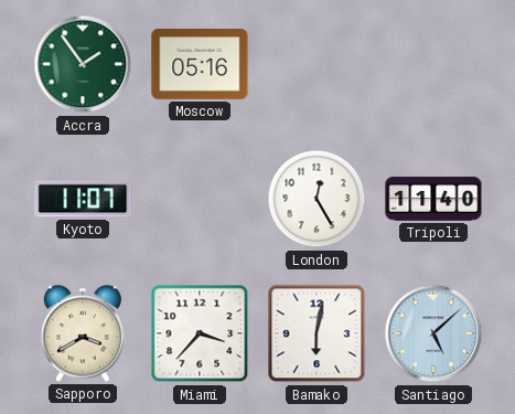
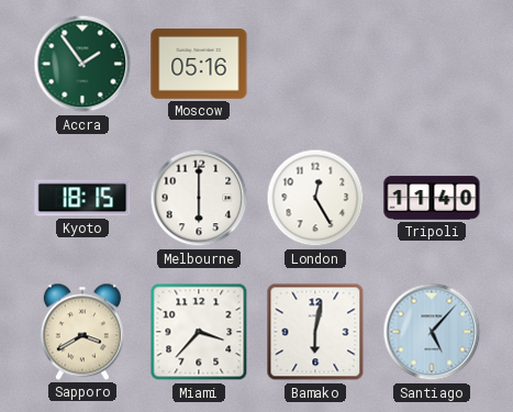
Kyoto: 11:07 -> 18:15
Melbourne: none -> 6:00
Santiago: 5:08 -> 5:07
